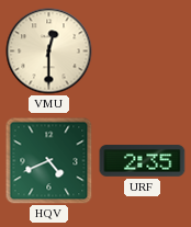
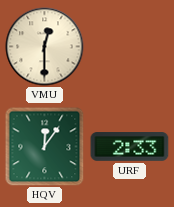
HQV: 4:41 -> 12:06
URF: 2:35 -> 2:33
